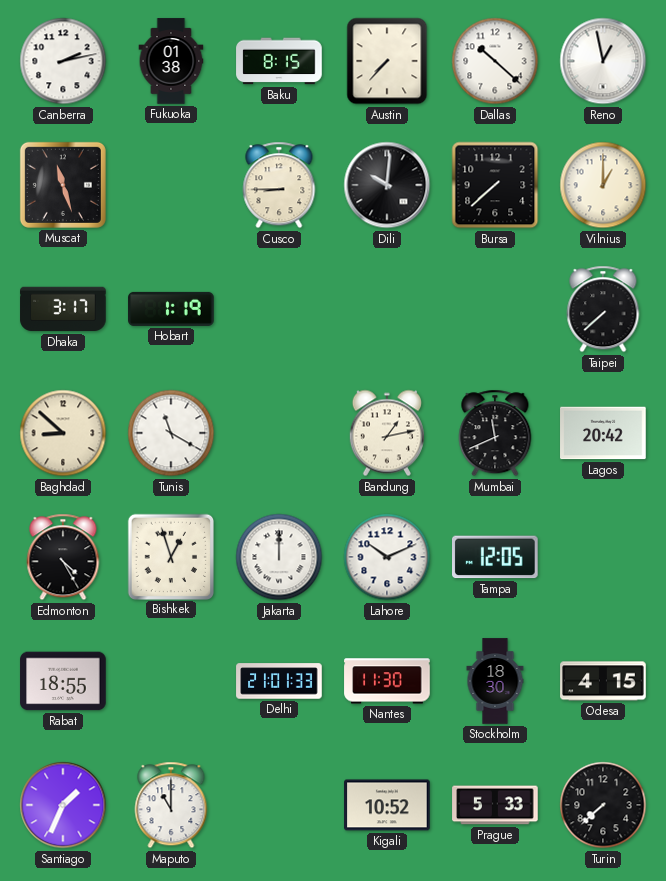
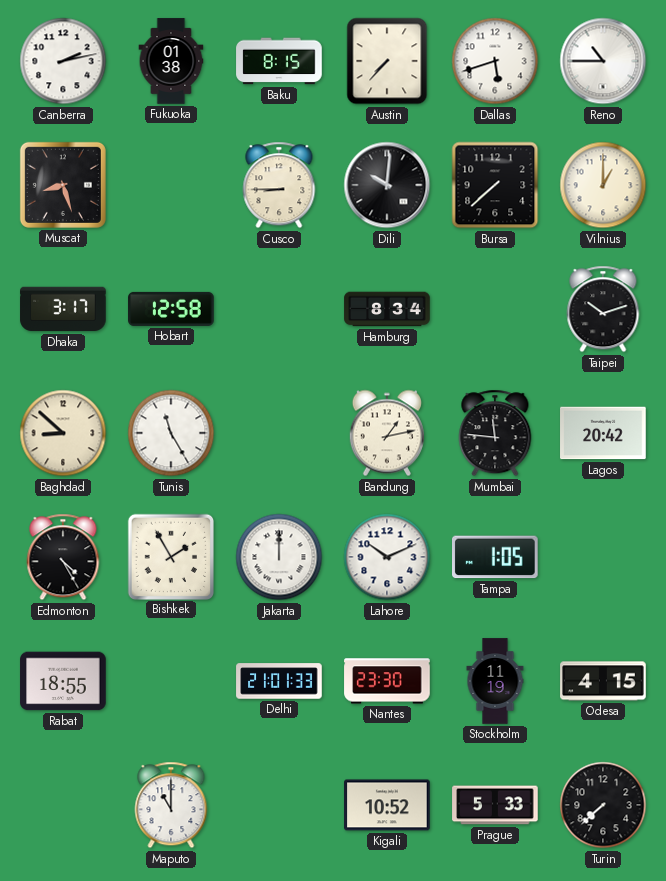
Dallas: 10:22 -> 5:42
Reno: 12:58 -> 10:45
Muscat: 11:27 -> 8:27
Hobart: 1:19 -> 12:58
Hamburg: none -> 8:34
Taipei: 7:38 -> 10:12
Tunis: 11:20 -> 11:25
Mumbai: 11:41 -> 11:46
Bishkek: 12:57 -> 1:55
Tampa: 12:05 -> 1:05
Nantes: 11:30 -> 23:30
Stockholm: 18:30 -> 11:19
Santiago: 1:34 -> none
